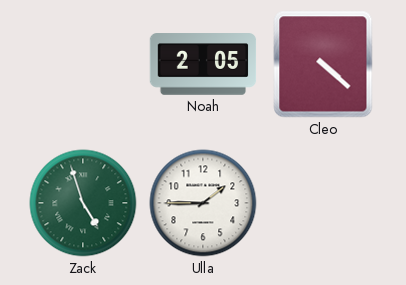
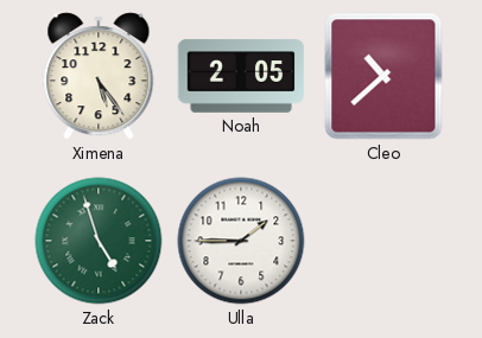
Ximena: none -> 5:24
Cleo: 4:22 -> 10:38
